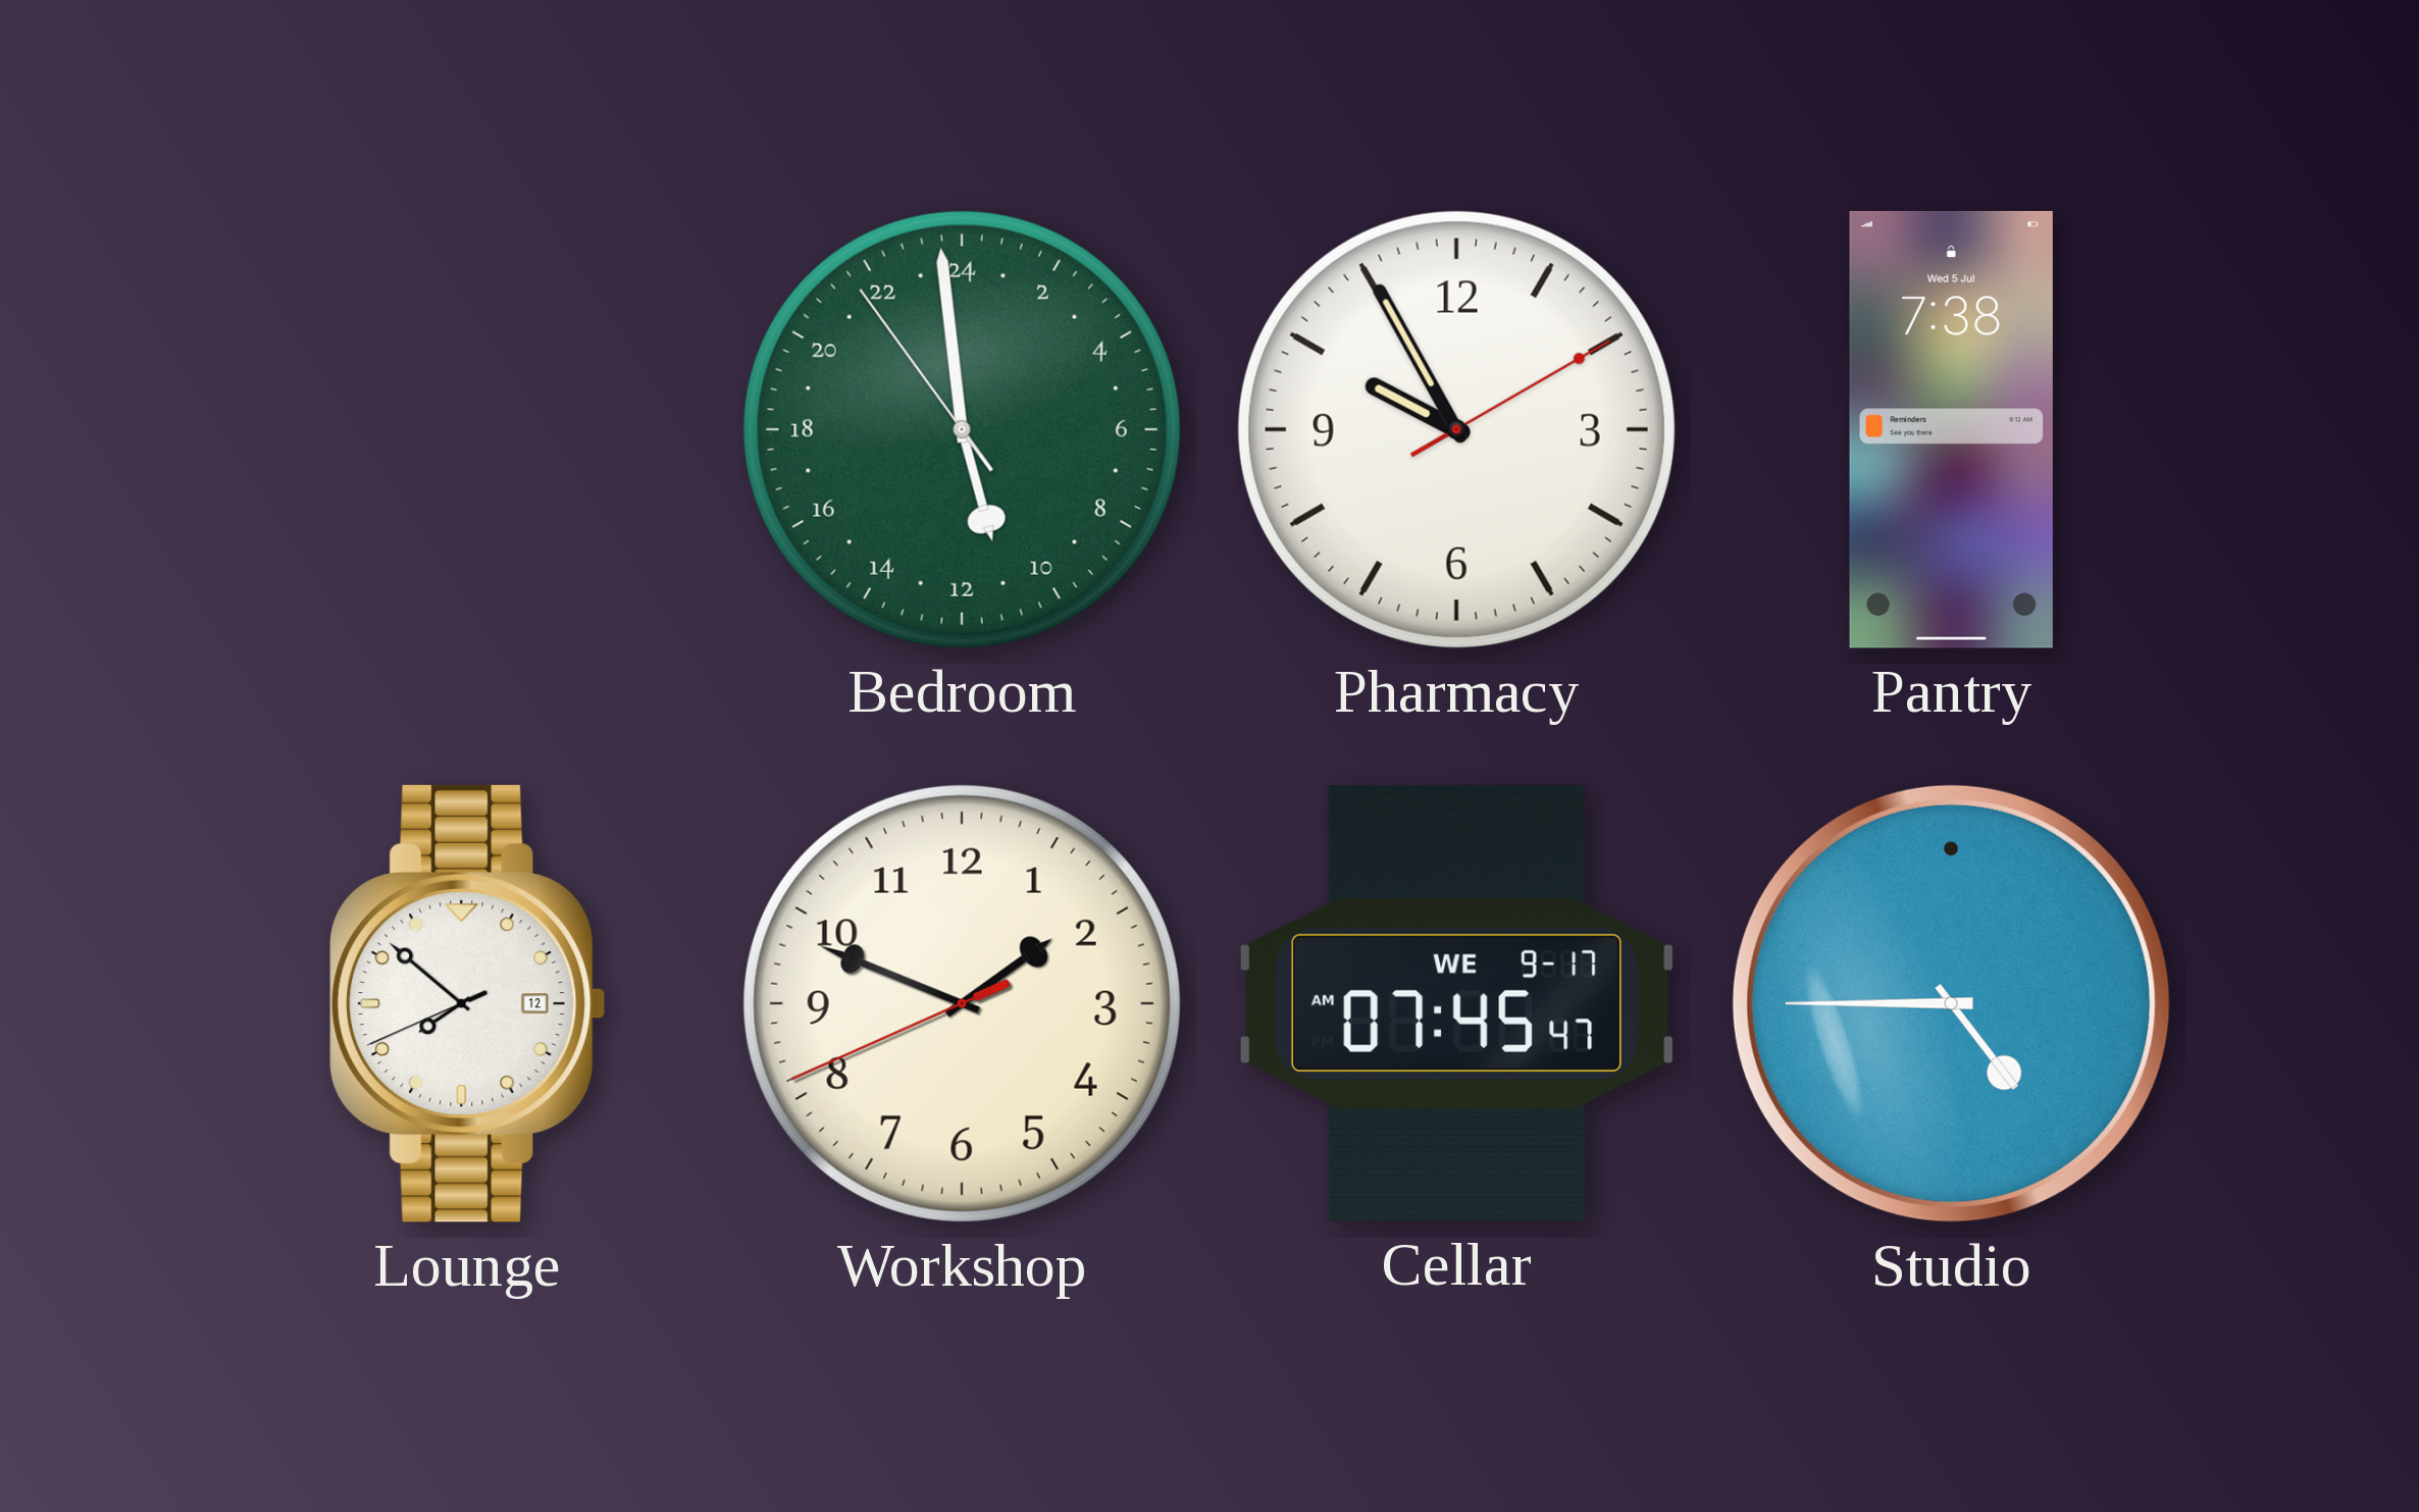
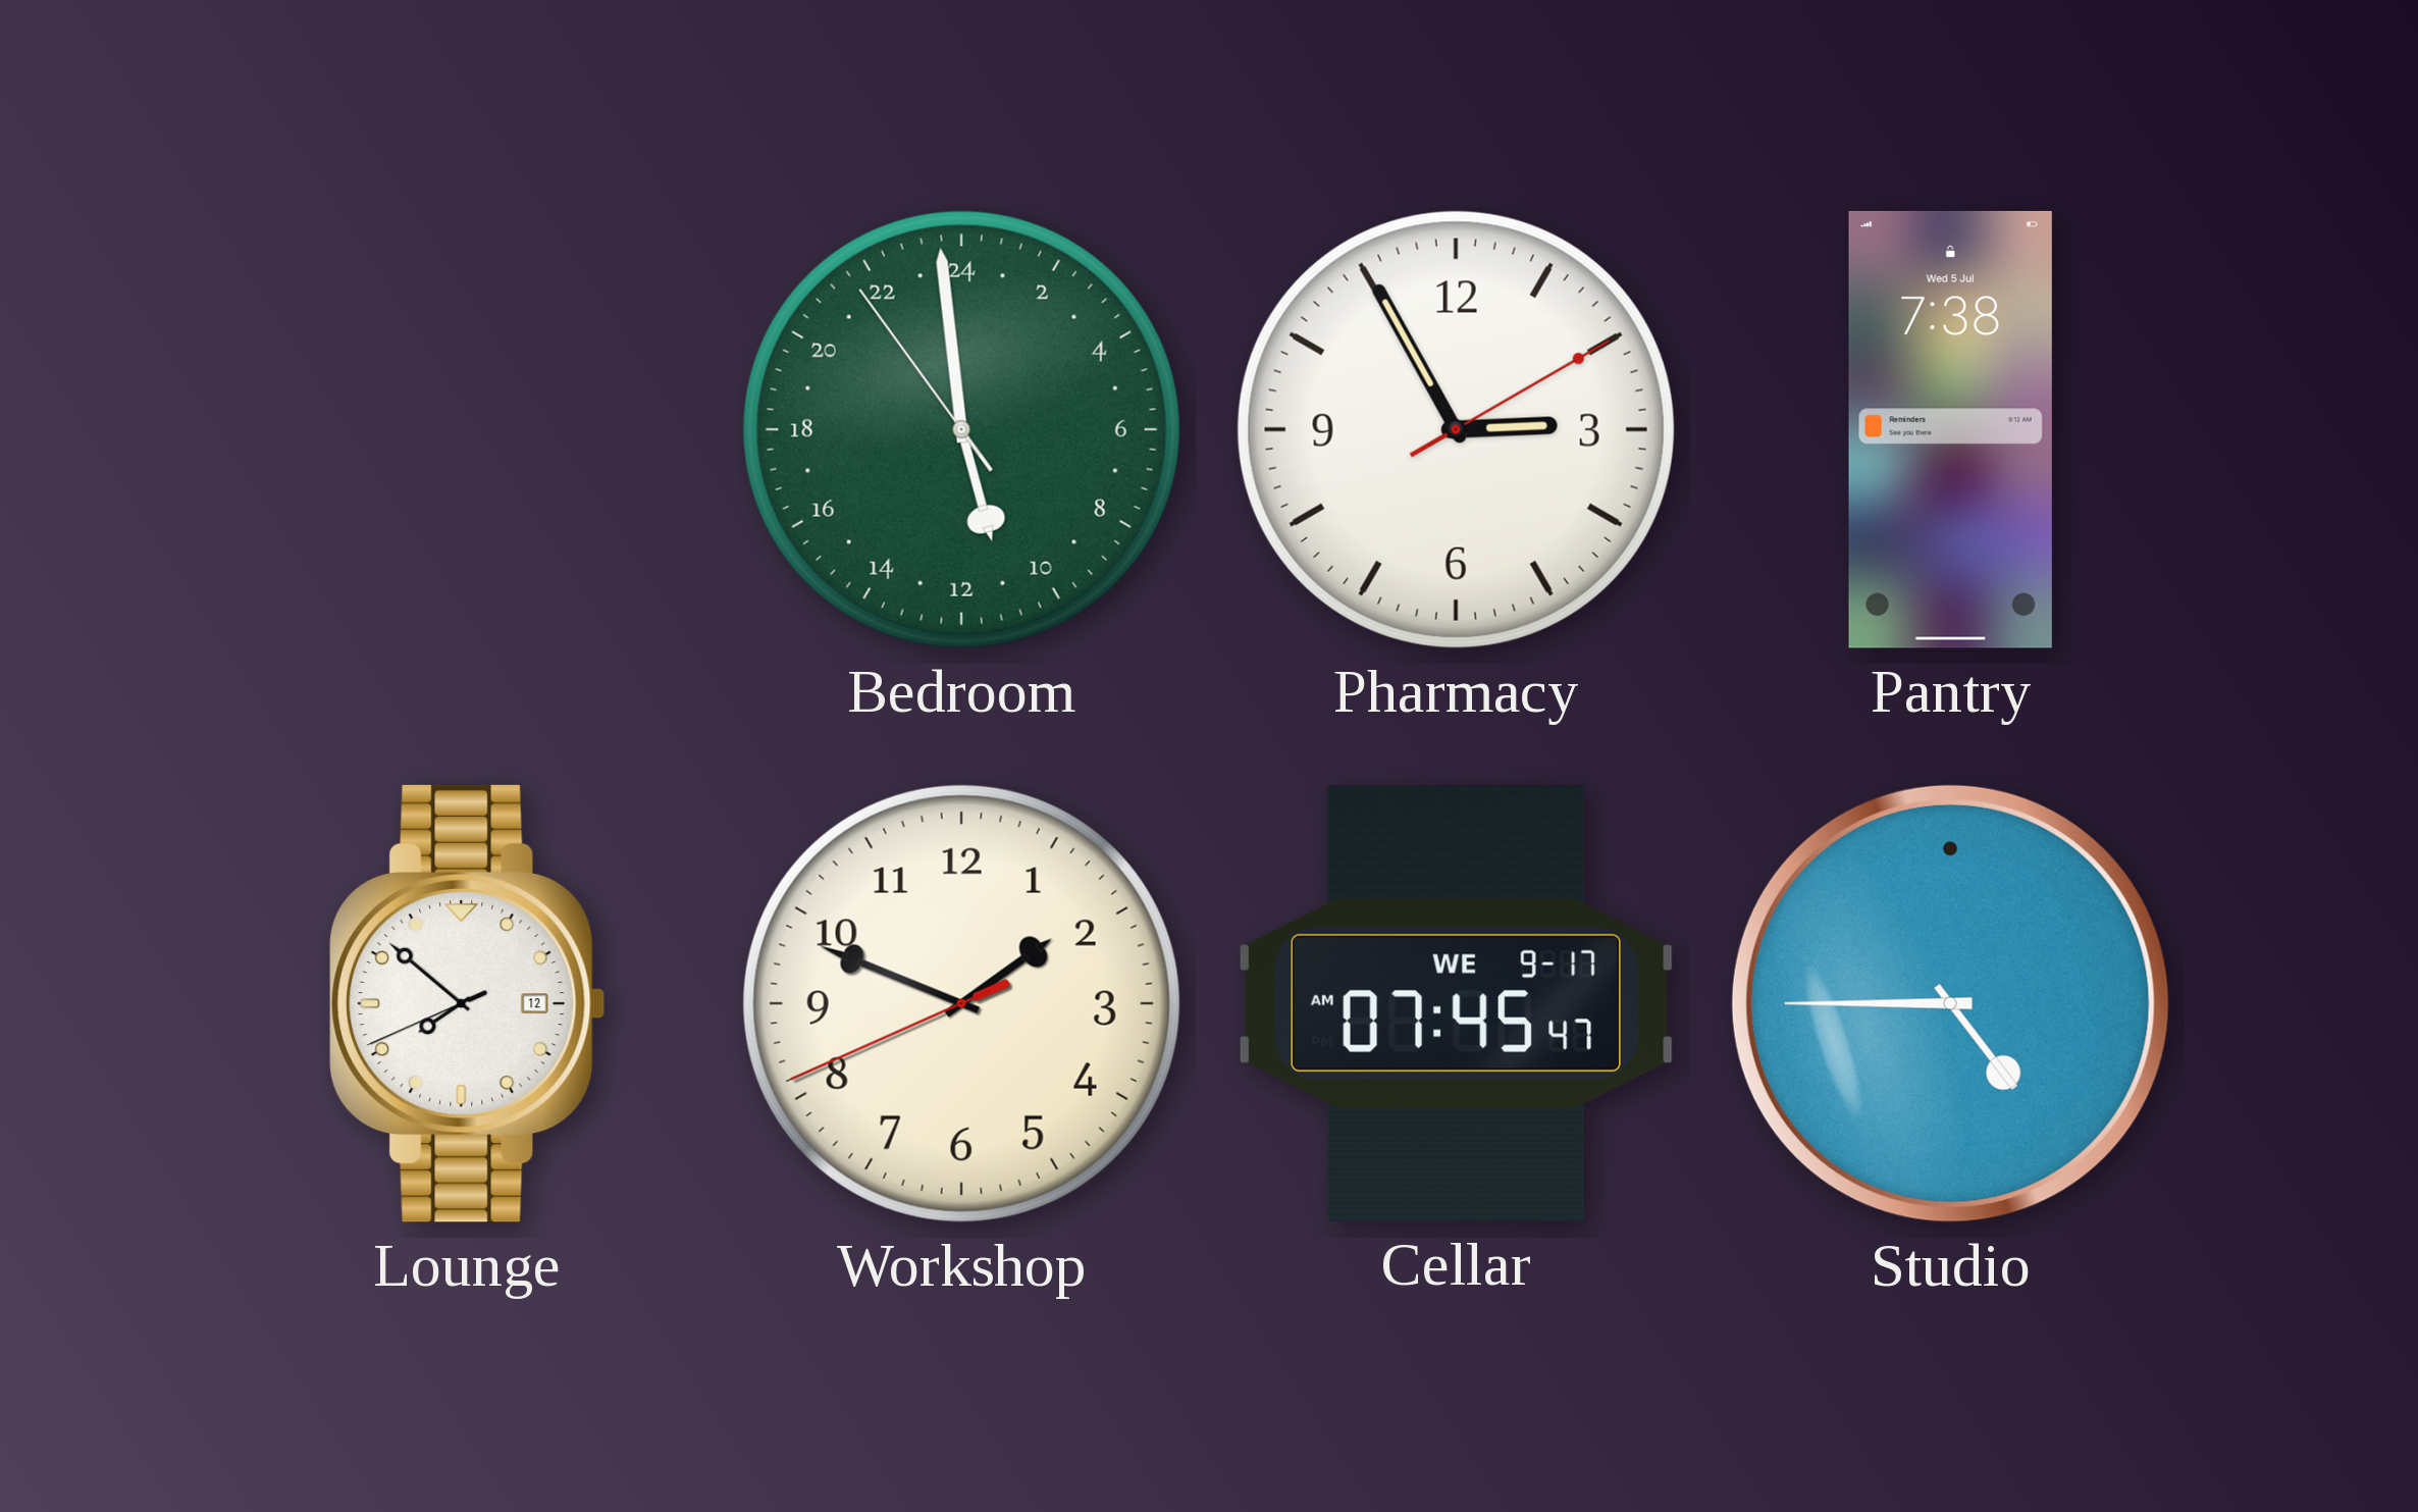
Pharmacy: 9:55 -> 2:55
